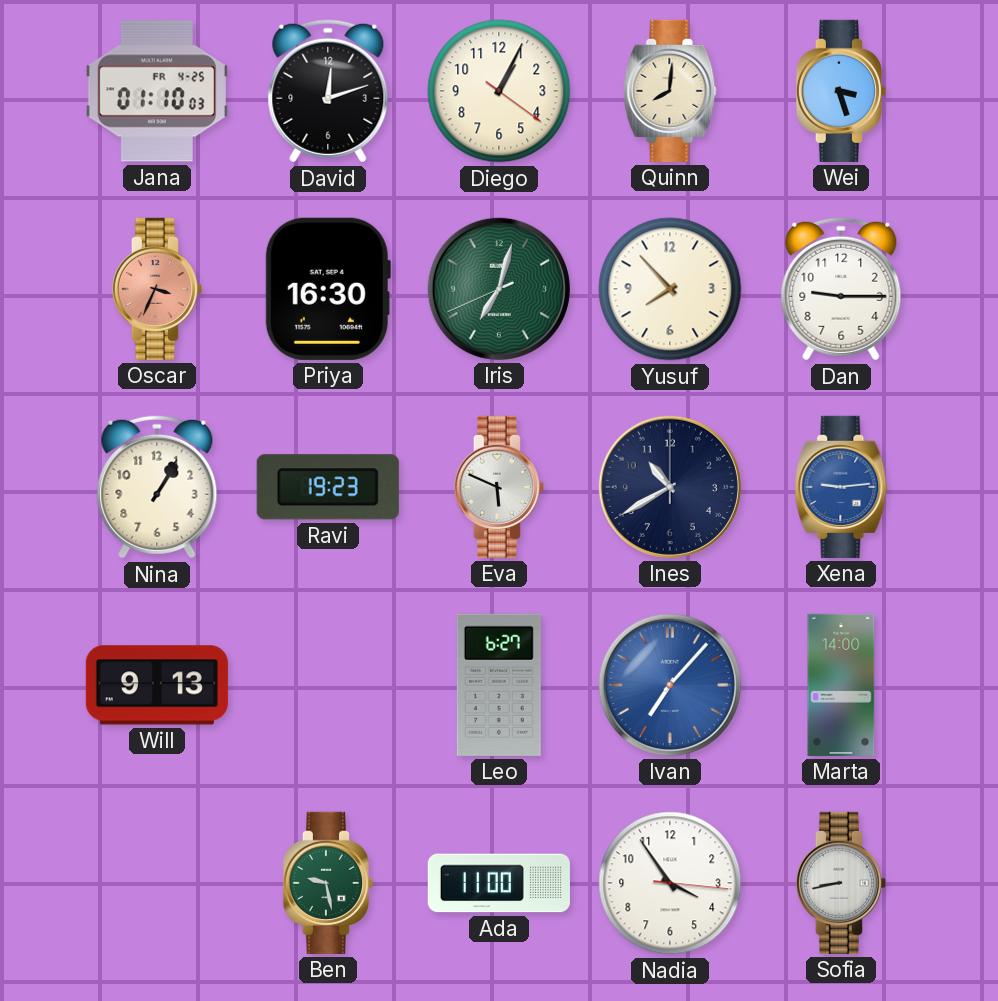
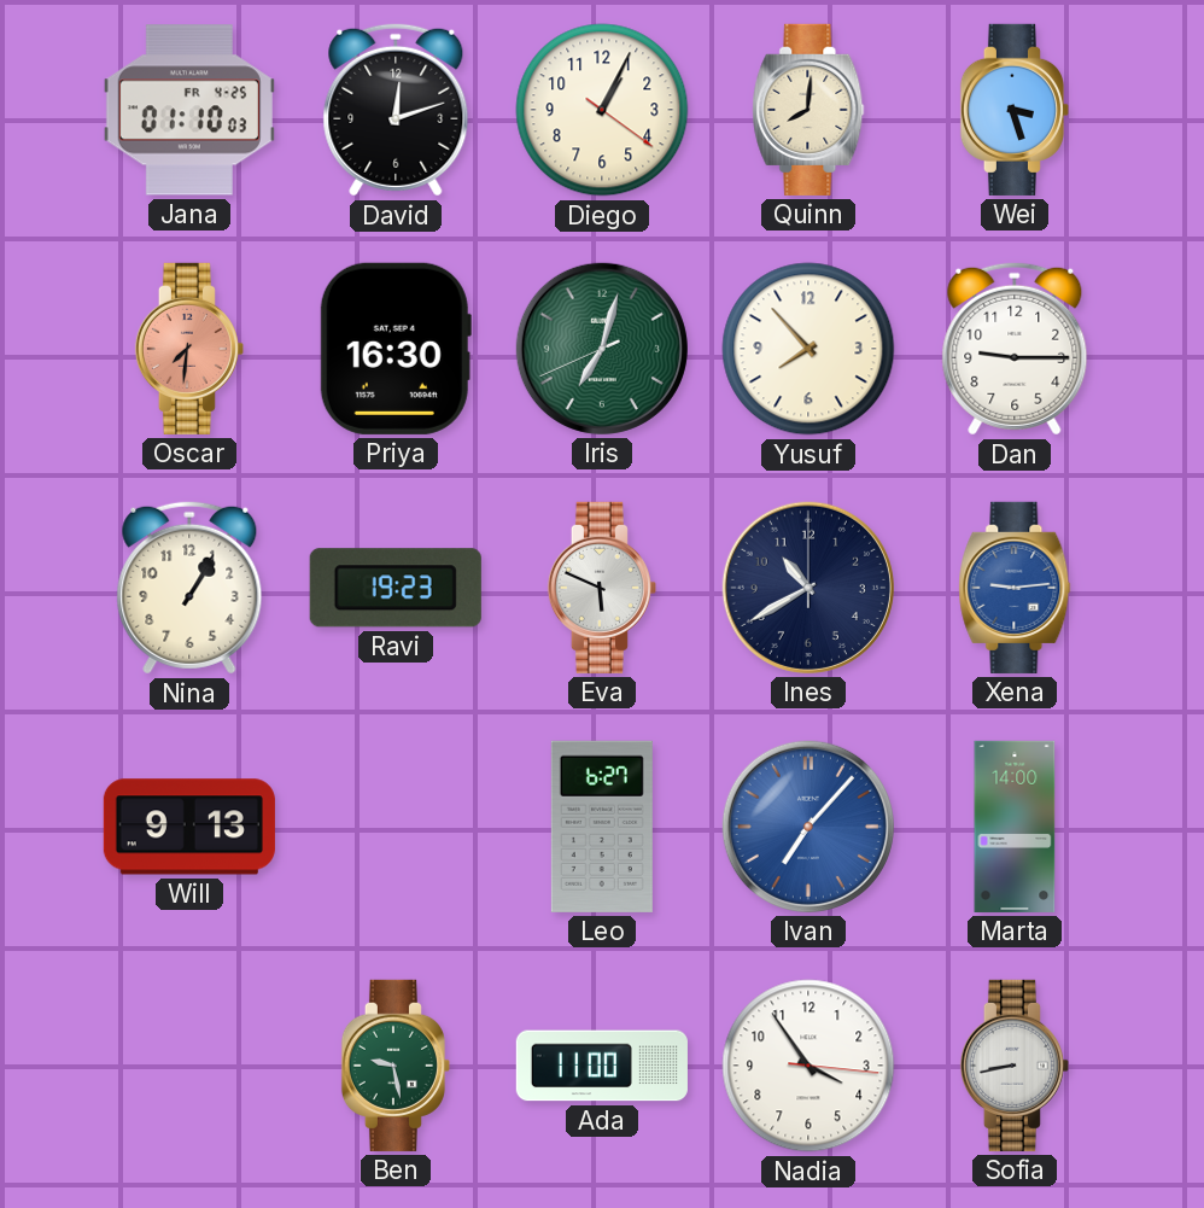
Oscar: 3:34 -> 7:31
